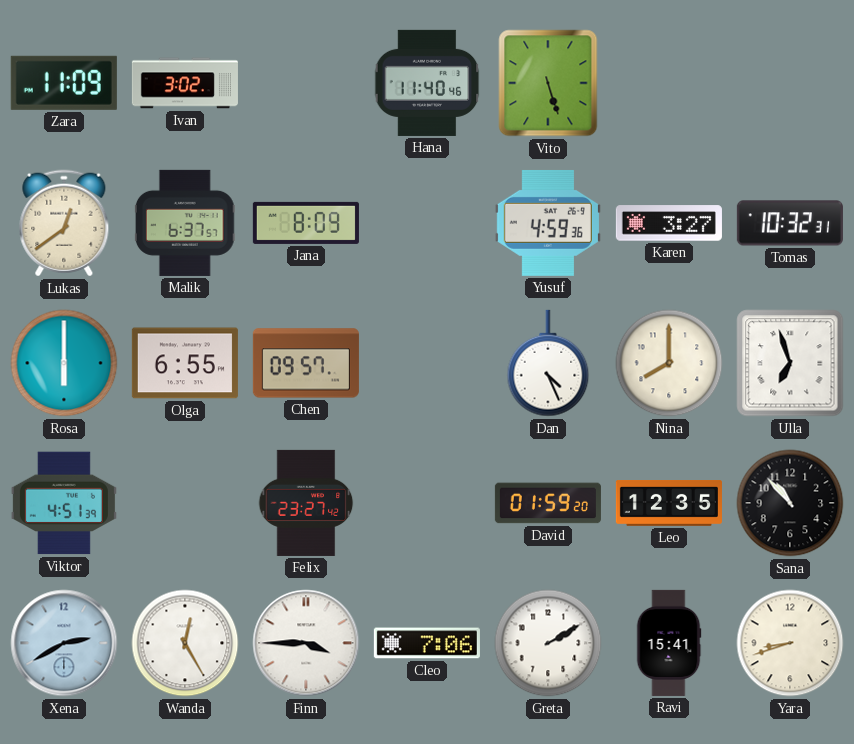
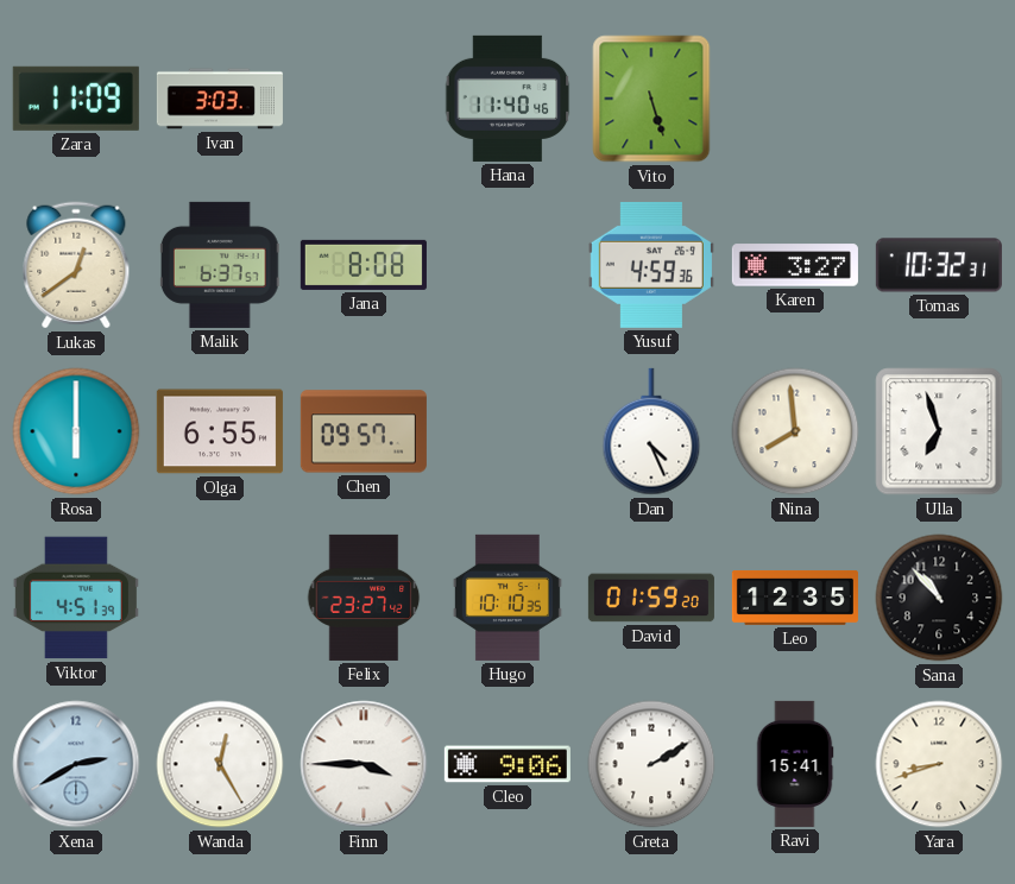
Ivan: 3:02 -> 3:03
Jana: 8:09 -> 8:08
Nina: 8:00 -> 7:59
Hugo: none -> 10:10
Cleo: 7:06 -> 9:06
